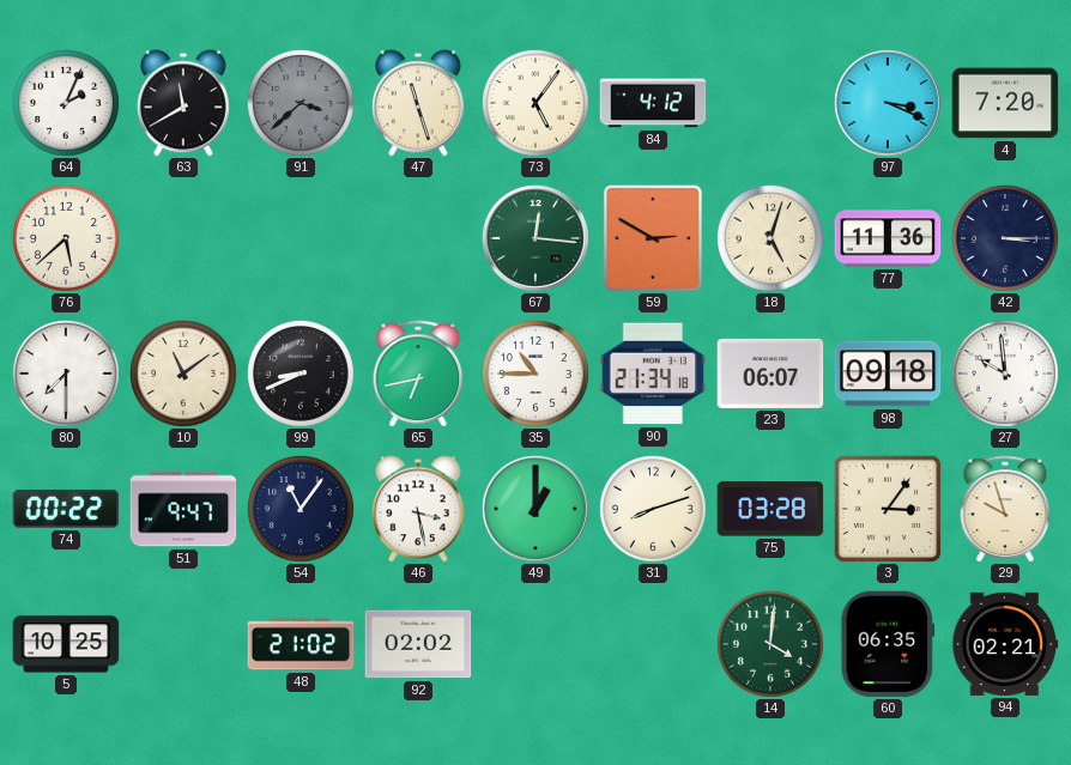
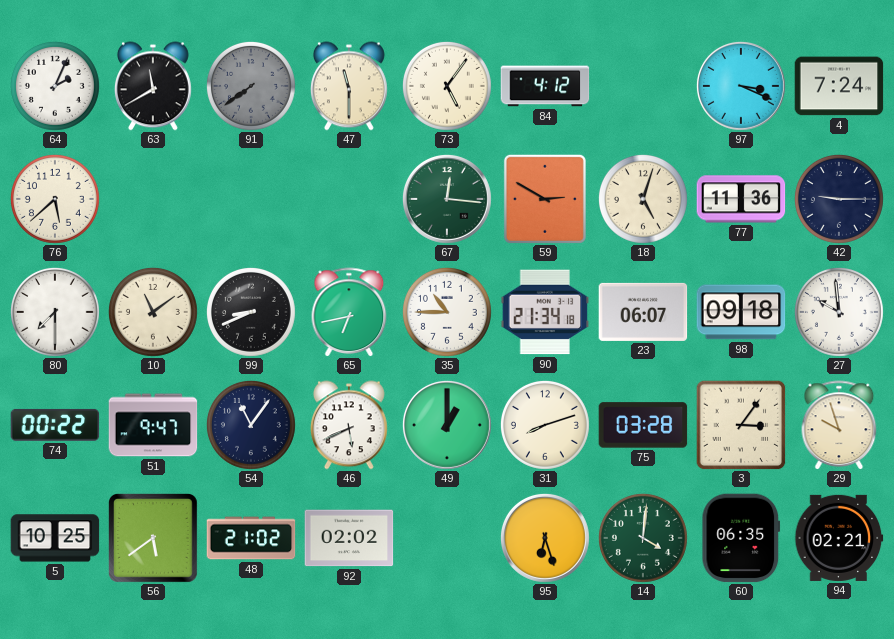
91: 3:38 -> 7:39
47: 11:27 -> 11:30
4: 7:20 -> 7:24
42: 3:15 -> 9:15
46: 3:28 -> 5:41
56: none -> 5:39
95: none -> 6:27
